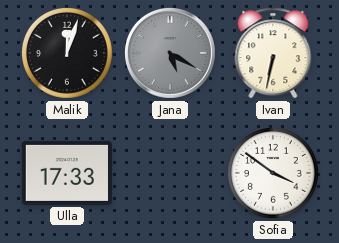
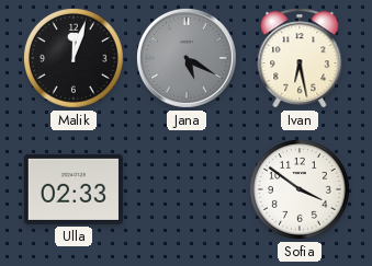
Ivan: 6:32 -> 6:28
Ulla: 17:33 -> 02:33
